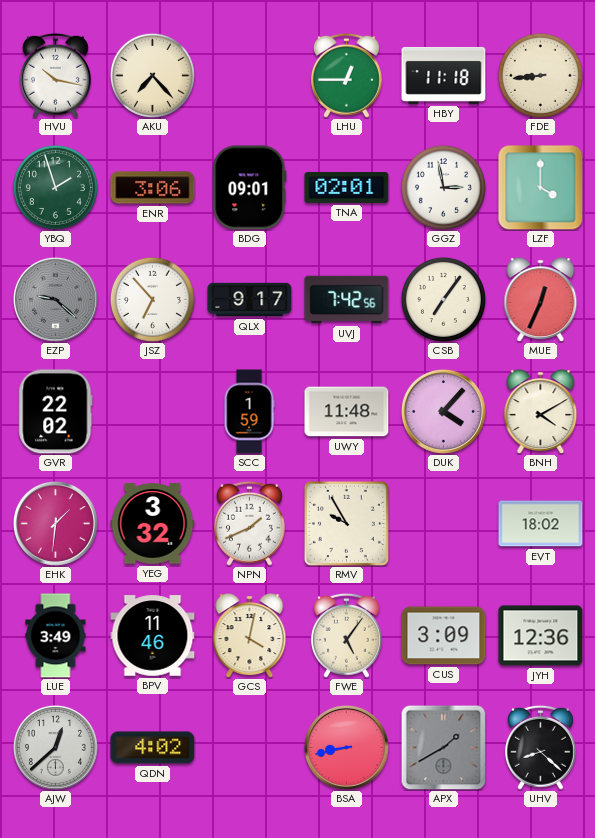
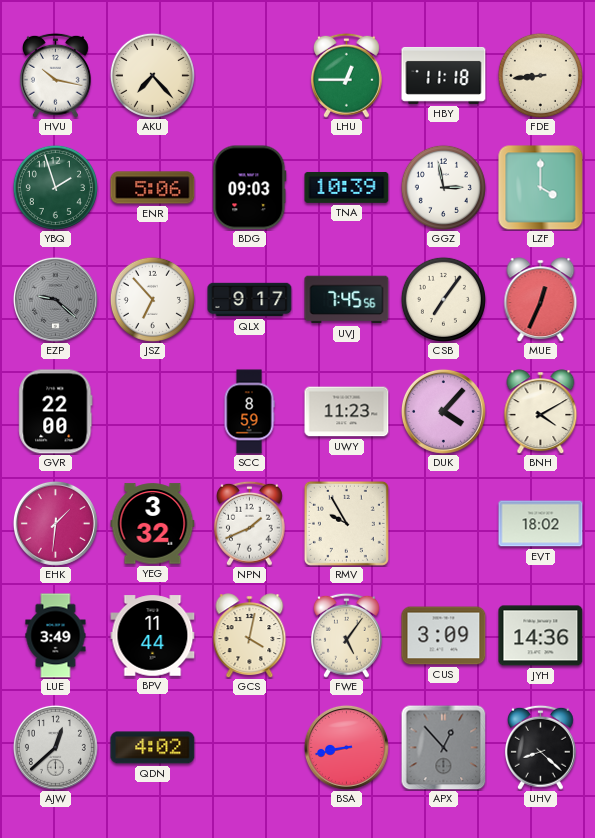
ENR: 3:06 -> 5:06
BDG: 09:01 -> 09:03
TNA: 02:01 -> 10:39
UVJ: 7:42 -> 7:45
GVR: 22:02 -> 22:00
SCC: 1:59 -> 8:59
UWY: 11:48 -> 11:23
BPV: 11:46 -> 11:44
JYH: 12:36 -> 14:36
APX: 1:40 -> 12:53
